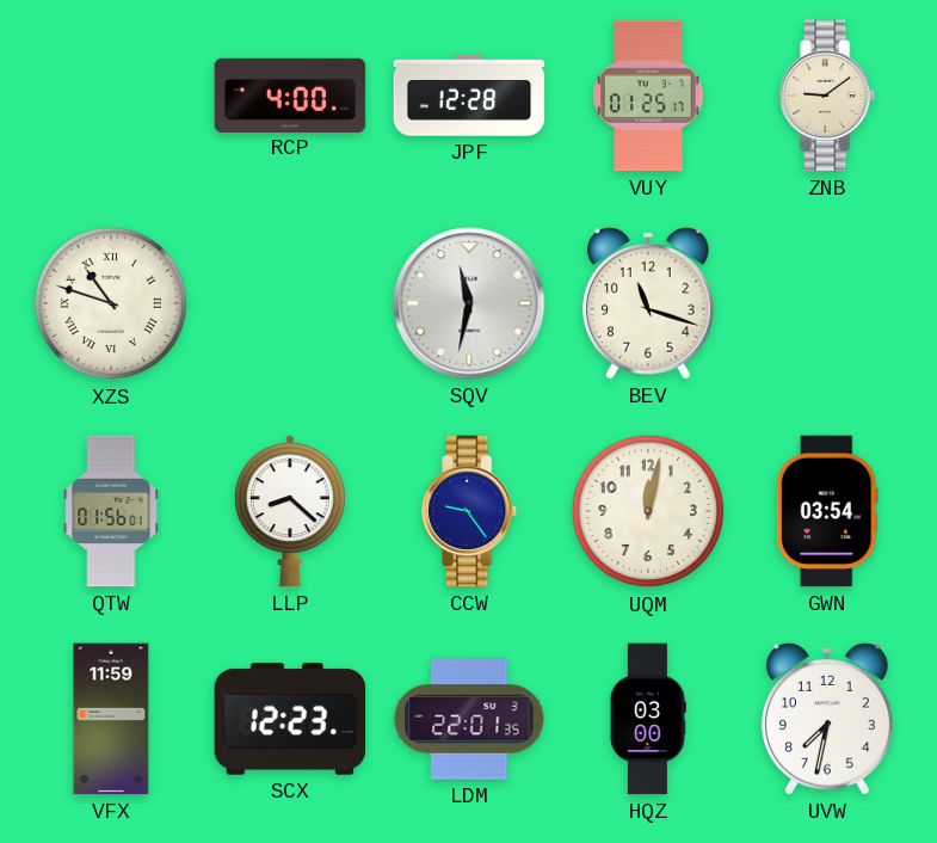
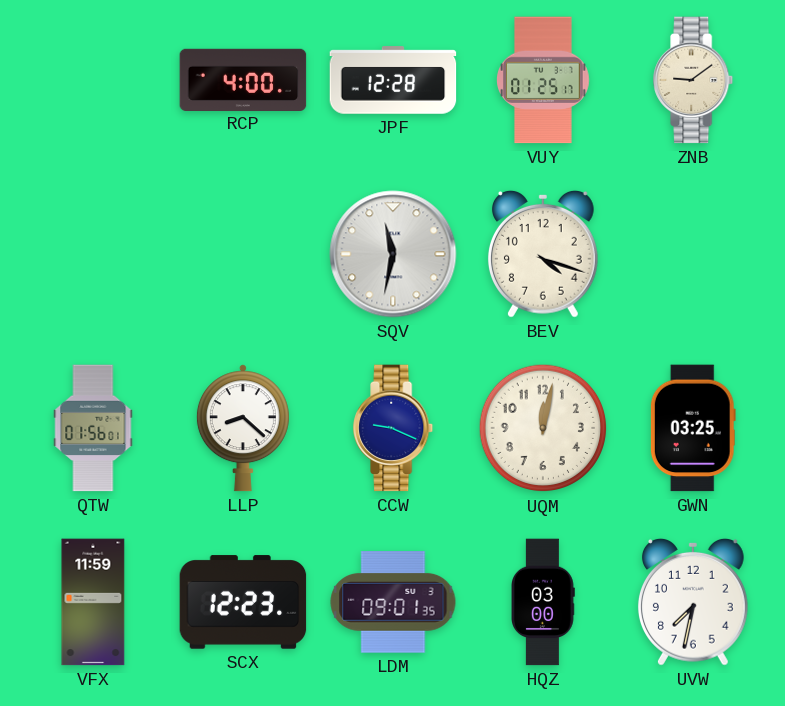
XZS: 10:48 -> none
BEV: 11:18 -> 4:18
CCW: 9:24 -> 9:19
GWN: 03:54 -> 03:25
LDM: 22:01 -> 09:01
